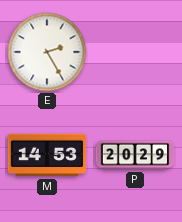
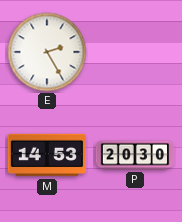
P: 20:29 -> 20:30
